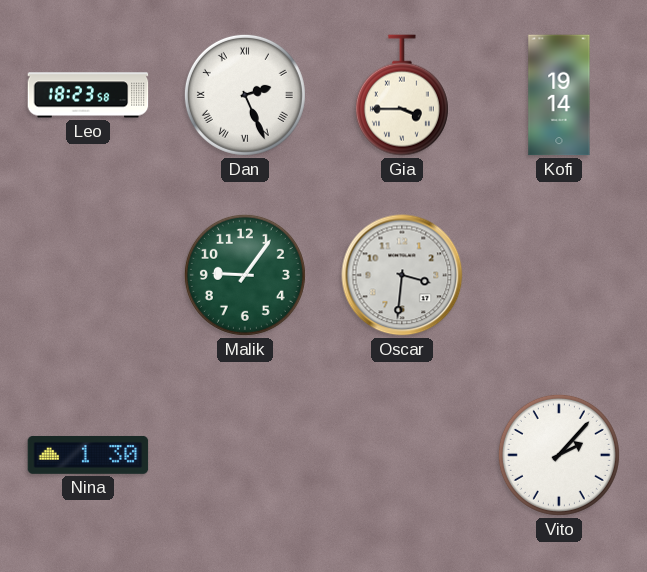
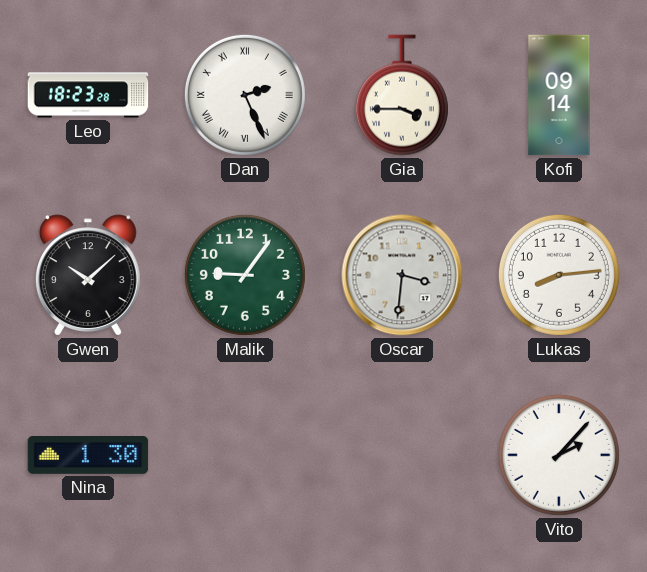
Leo: 18:23:58 -> 18:23:28
Kofi: 19:14 -> 09:14
Gwen: none -> 10:08
Lukas: none -> 8:14
